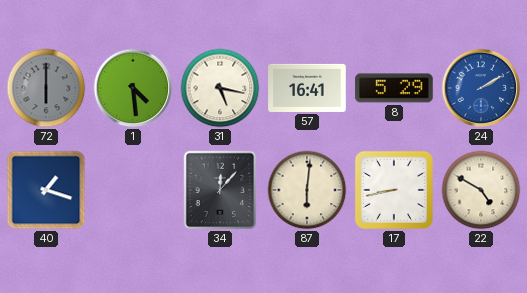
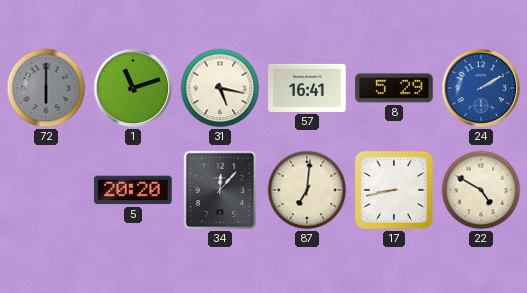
1: 4:29 -> 11:12
40: 1:18 -> none
5: none -> 20:20
87: 6:01 -> 7:01
